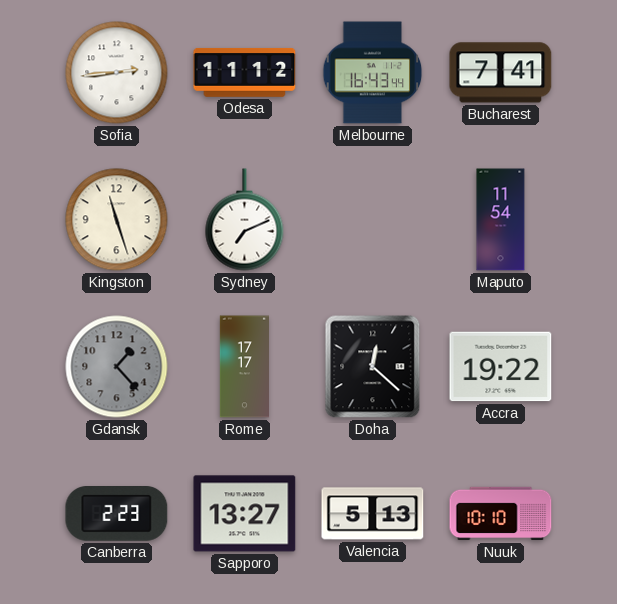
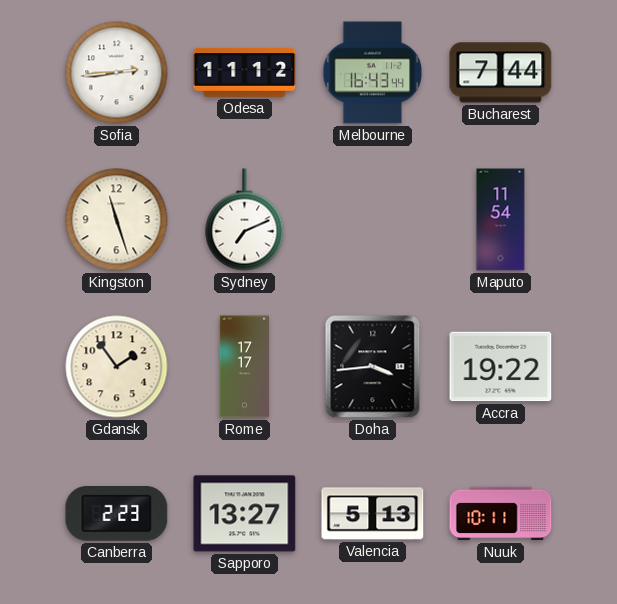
Bucharest: 7:41 -> 7:44
Gdansk: 1:23 -> 1:54
Gdansk dial: grey -> cream
Doha: 12:22 -> 3:44
Nuuk: 10:10 -> 10:11
